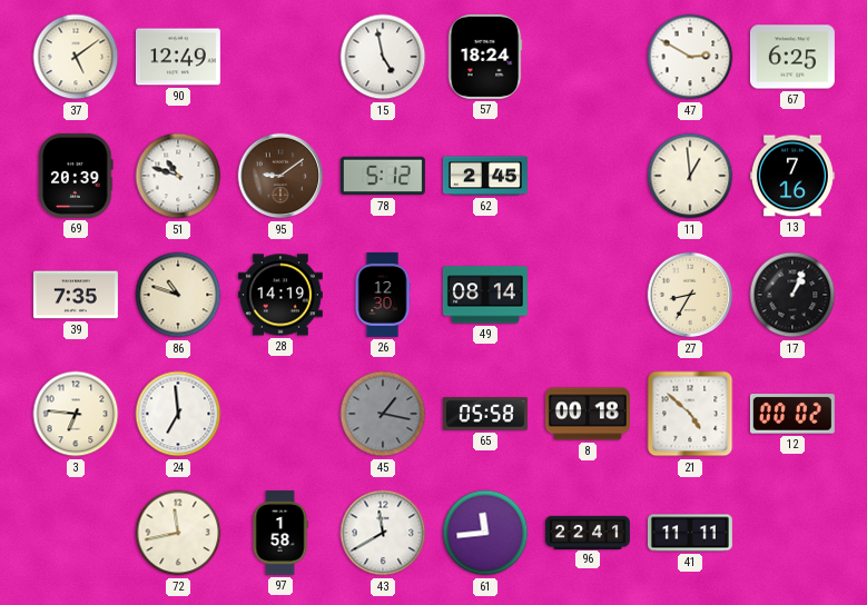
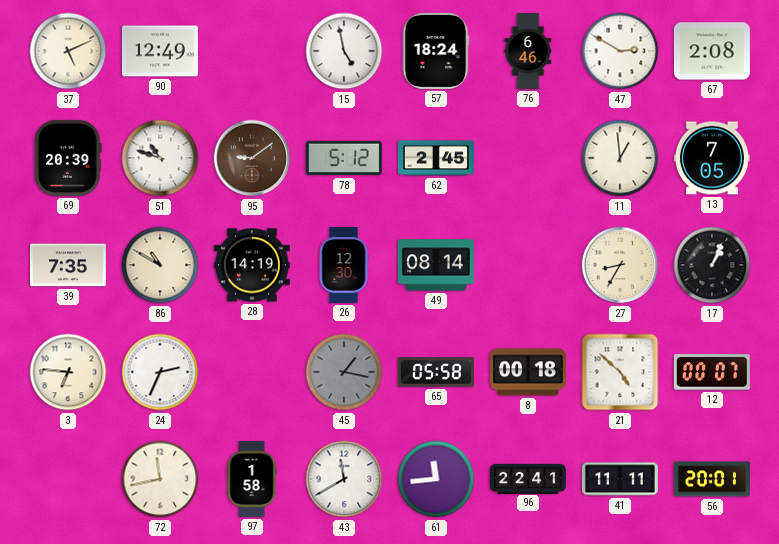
37: 5:09 -> 5:11
76: none -> 6:46
67: 6:25 -> 2:08
13: 7:16 -> 7:05
86: 10:48 -> 10:50
24: 6:59 -> 2:34
12: 00:02 -> 00:07
56: none -> 20:01
